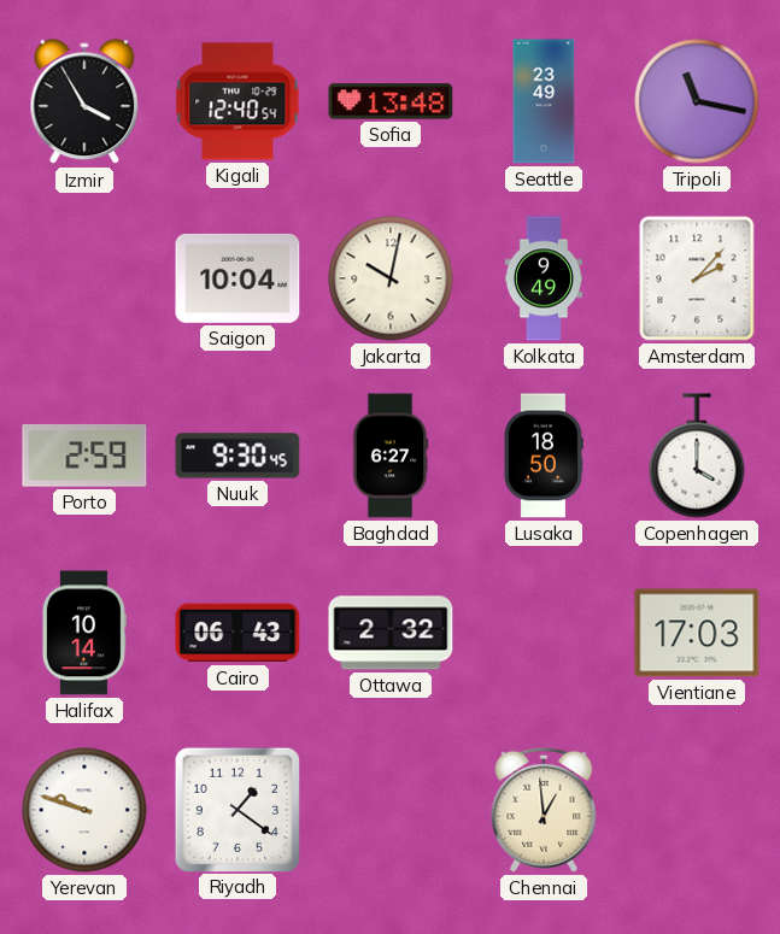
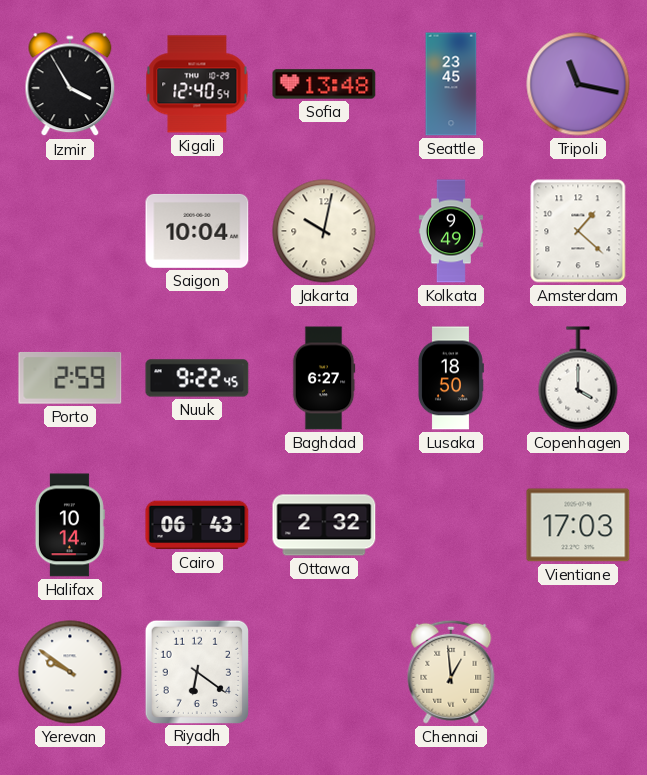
Seattle: 23:49 -> 23:45
Amsterdam: 2:07 -> 1:22
Nuuk: 9:30 -> 9:22
Yerevan: 9:48 -> 9:51
Riyadh: 1:21 -> 6:21
